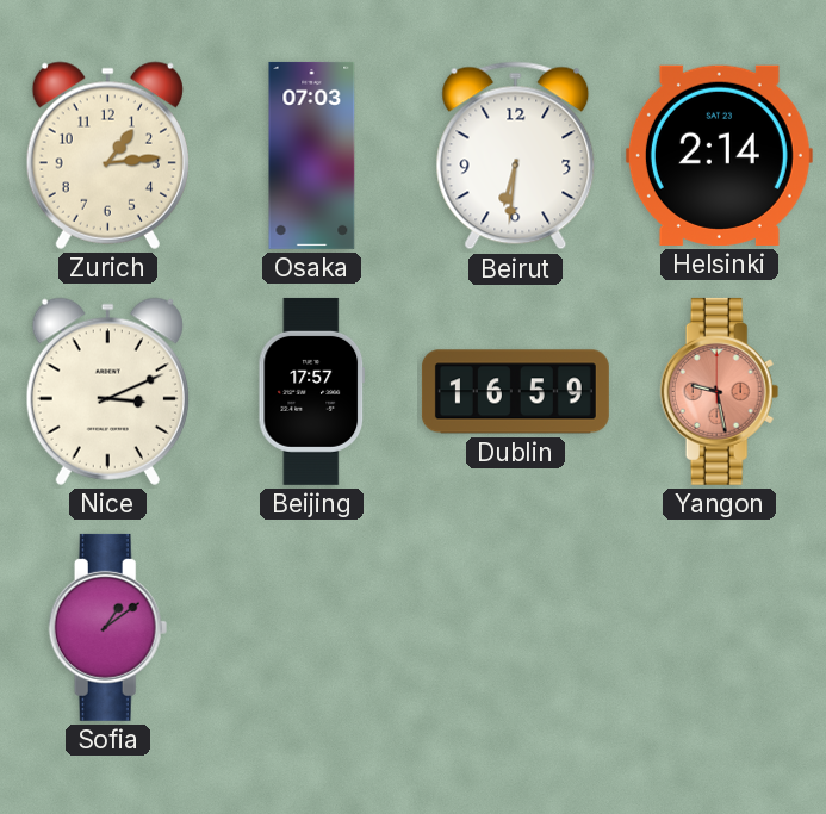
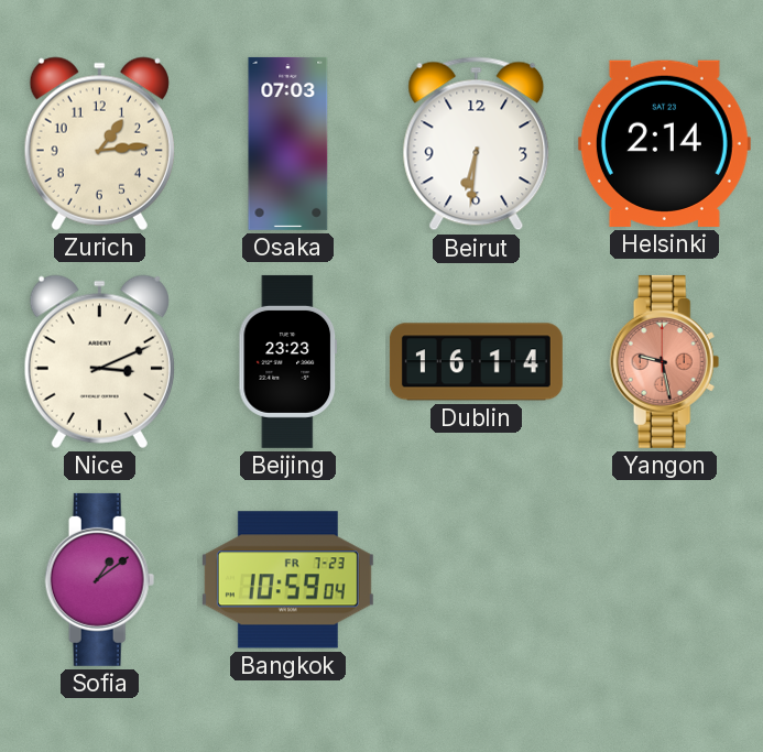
Beijing: 17:57 -> 23:23
Dublin: 16:59 -> 16:14
Bangkok: none -> 10:59
